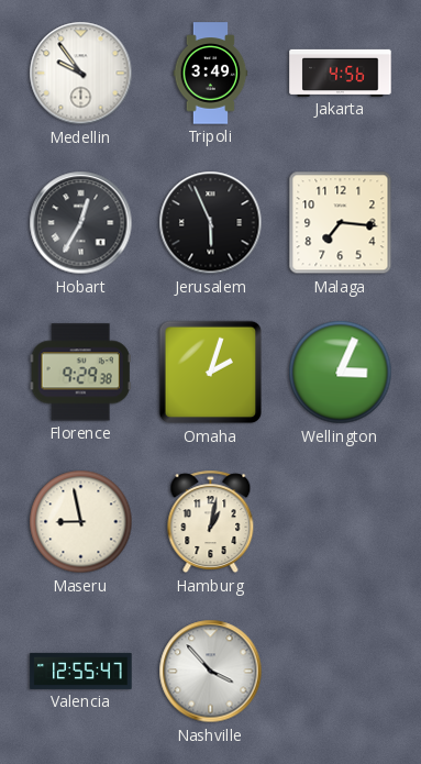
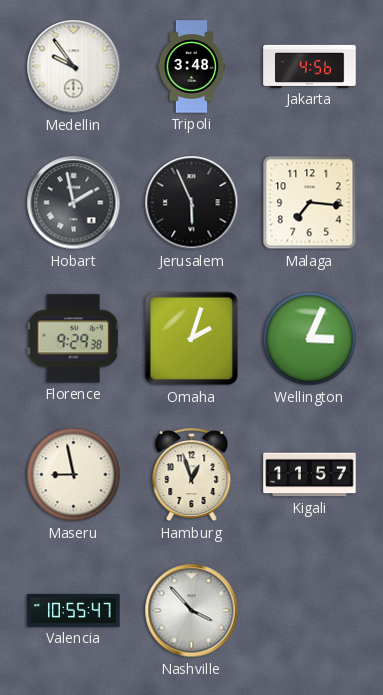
Tripoli: 3:49 -> 3:48
Hobart: 12:35 -> 1:58
Hamburg: 1:02 -> 12:57
Kigali: none -> 11:57
Valencia: 12:55 -> 10:55
